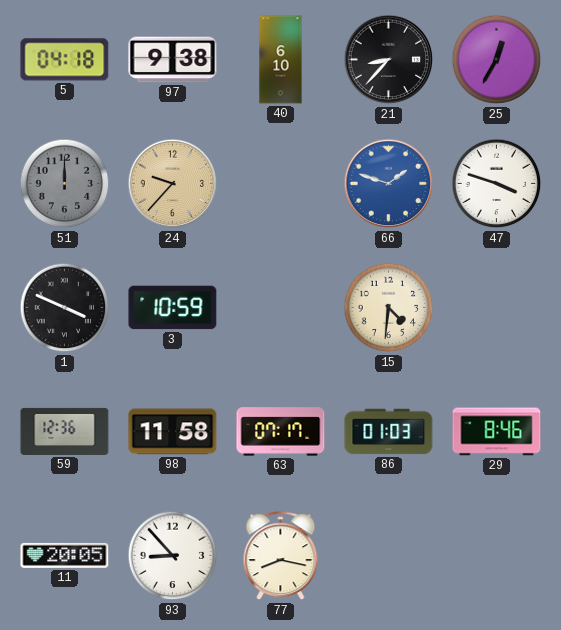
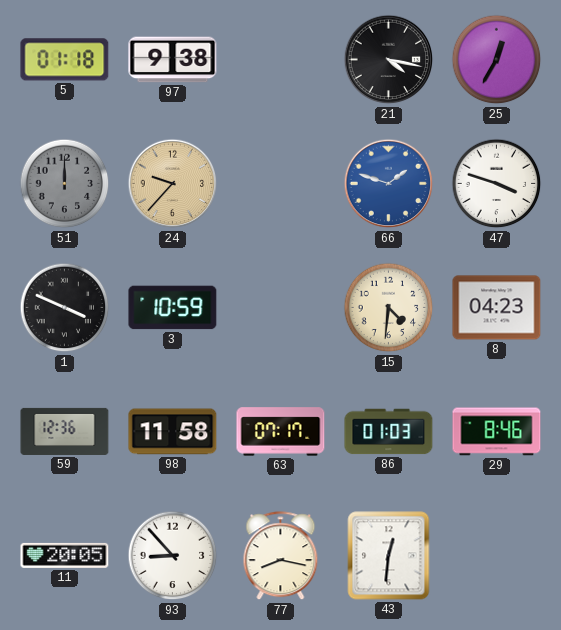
5: 04:18 -> 01:18
40: 6:10 -> none
21: 8:37 -> 4:17
8: none -> 04:23
43: none -> 12:31
